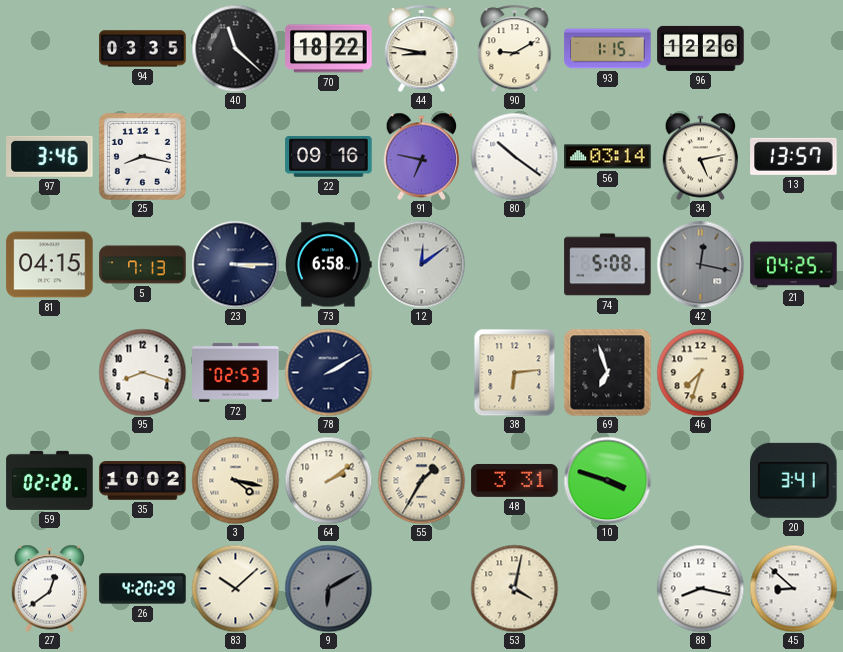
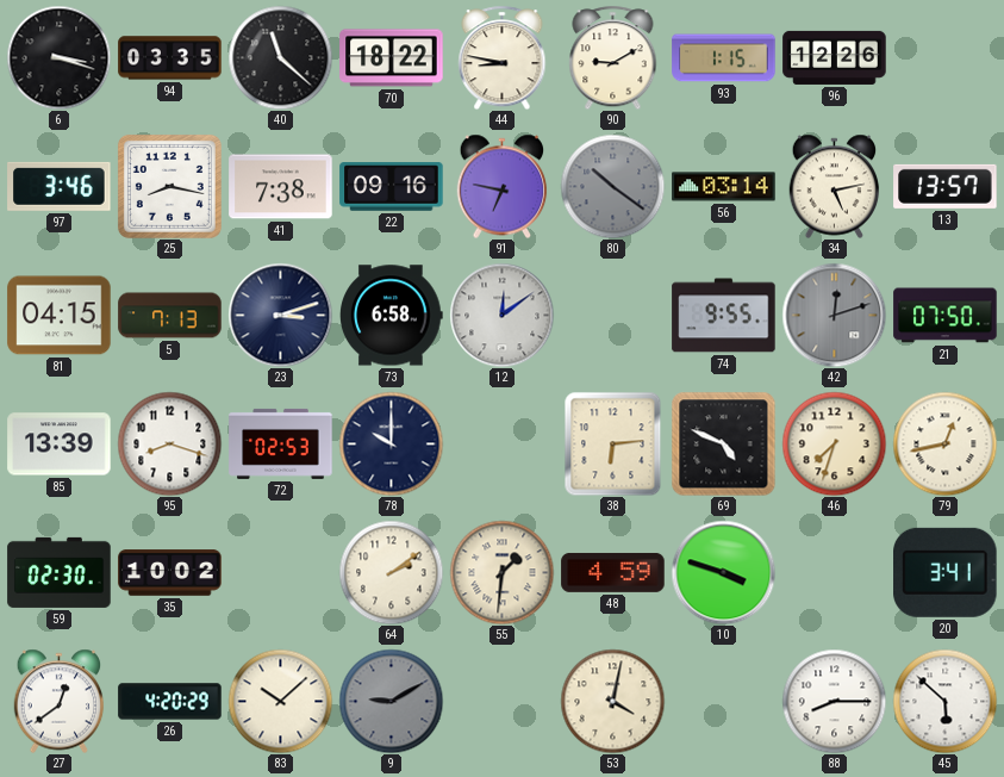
6: none -> 3:18
41: none -> 7:38
80 dial: white -> grey
23: 3:15 -> 3:12
74: 5:08 -> 9:55
42: 12:17 -> 12:12
21: 04:25 -> 07:50
85: none -> 13:39
78: 2:10 -> 10:00
69: 6:57 -> 4:49
79: none -> 12:43
59: 02:28 -> 02:30
3: 4:17 -> none
55: 1:35 -> 1:31
48: 3:31 -> 4:59
9: 6:10 -> 9:10
88: 8:17 -> 8:15
45: 8:52 -> 5:52
